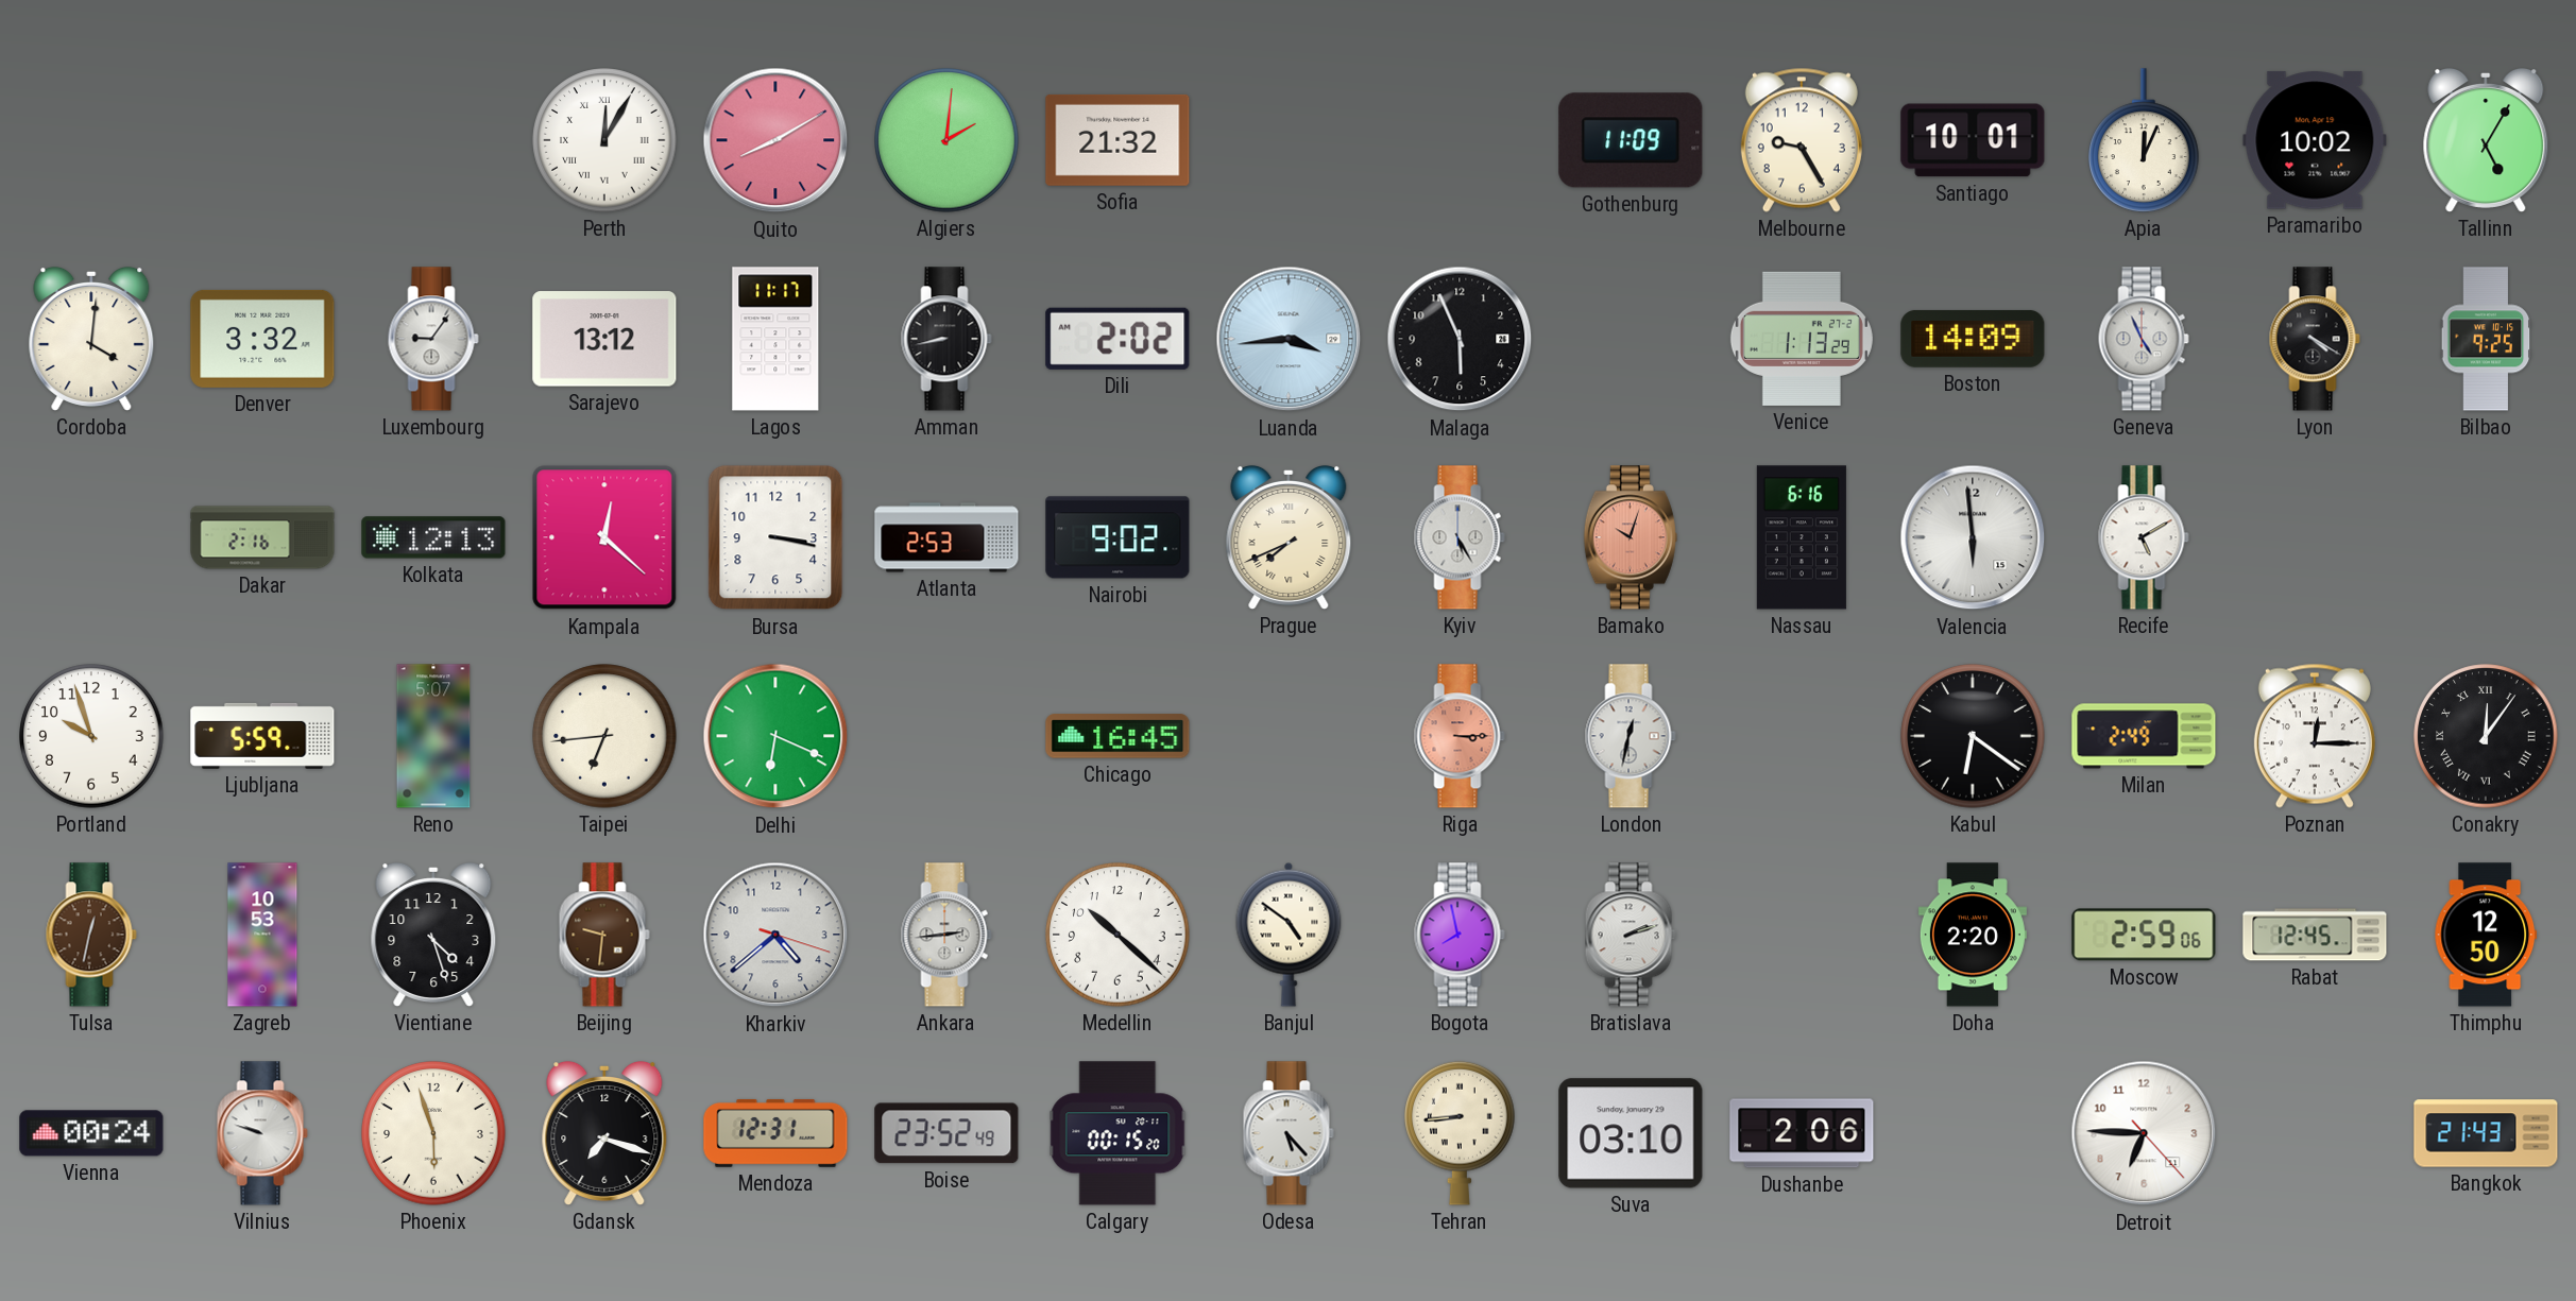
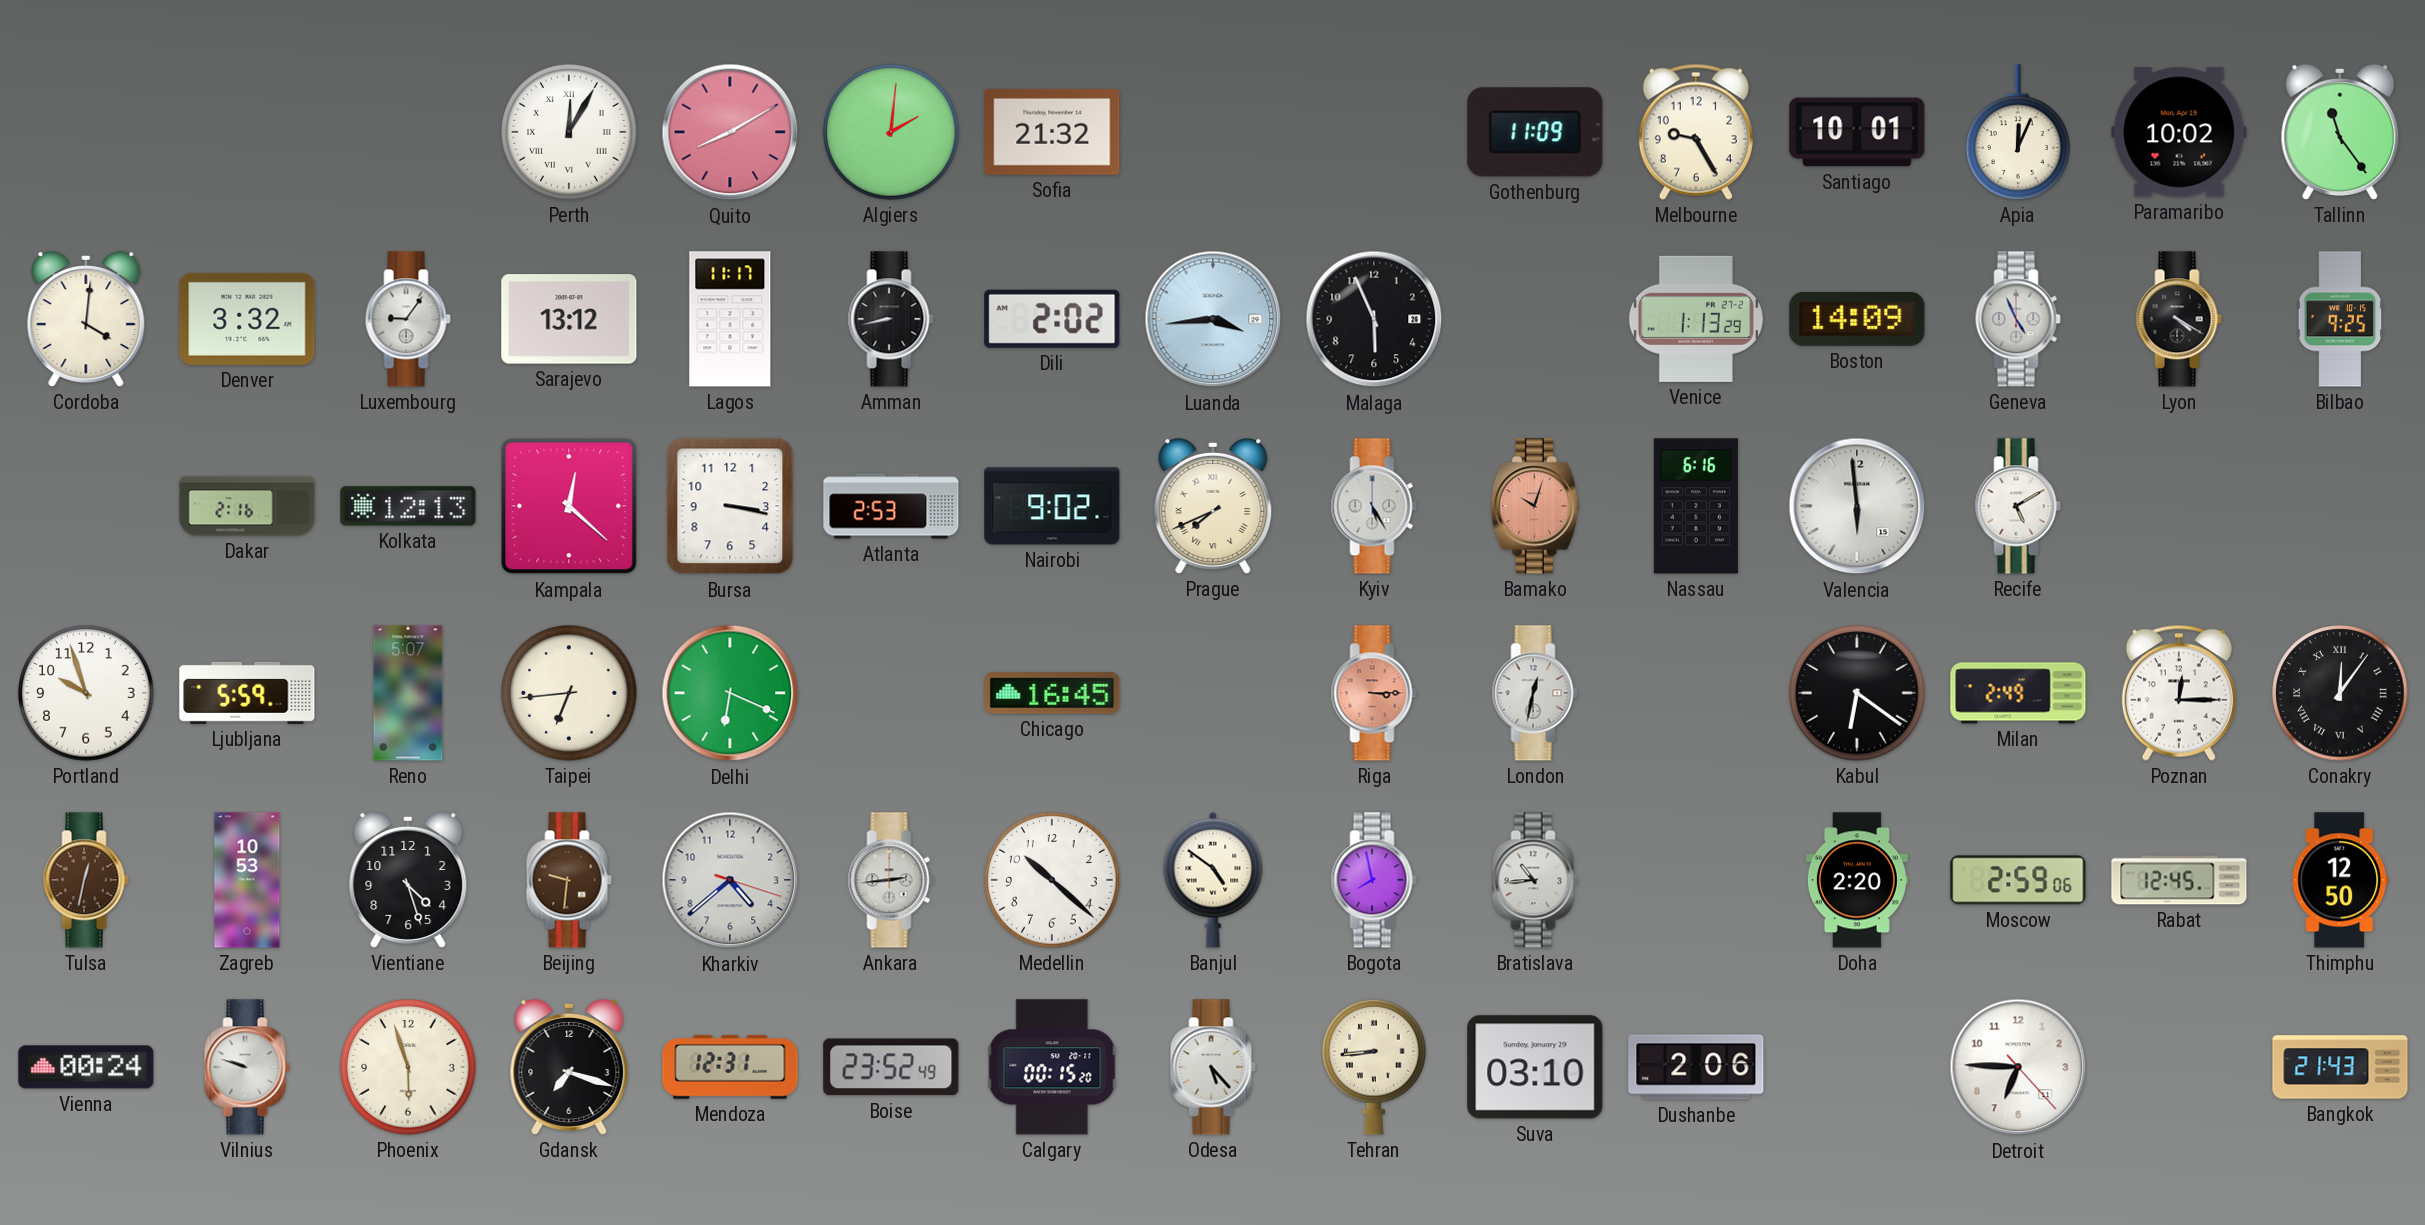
Tallinn: 5:05 -> 11:24
Bratislava: 2:12 -> 10:44
